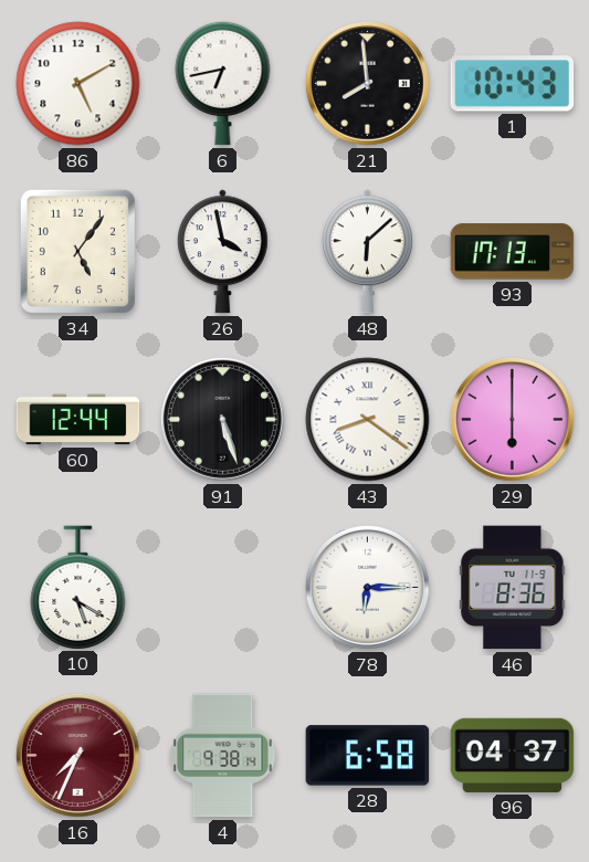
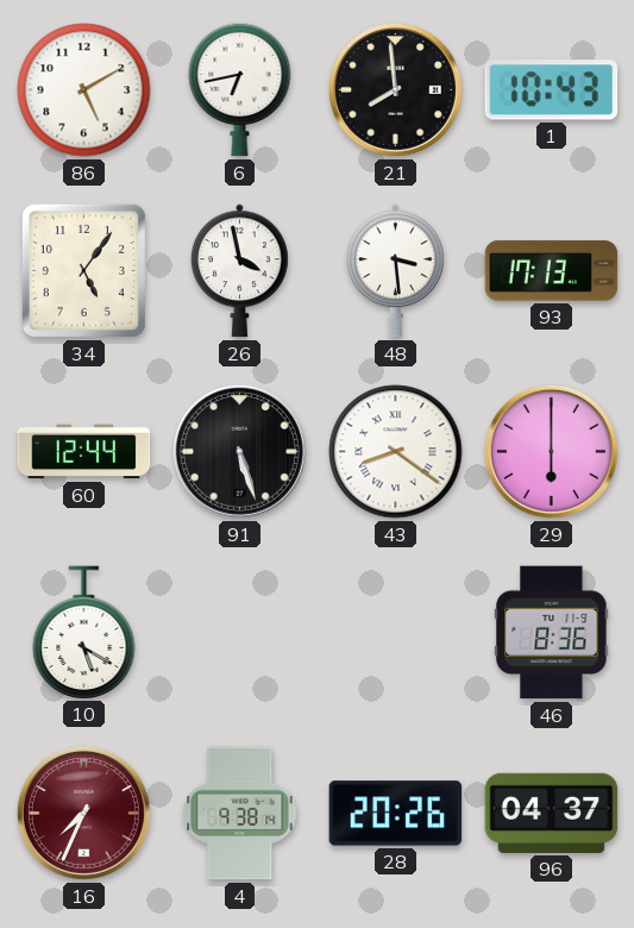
48: 6:08 -> 3:29
78: 6:15 -> none
28: 6:58 -> 20:26
